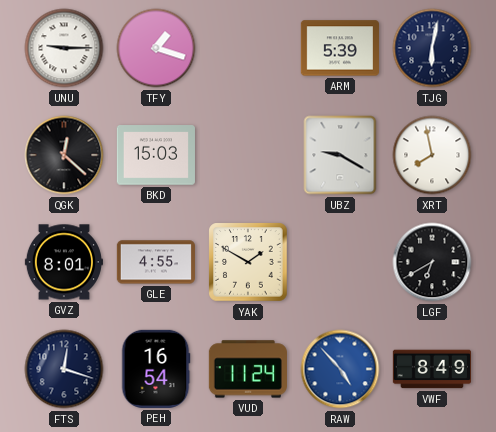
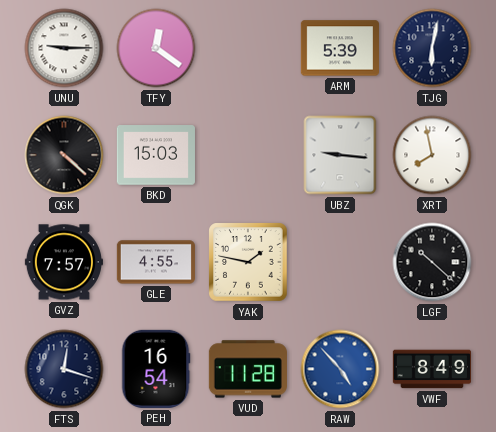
TFY: 1:18 -> 12:21
QGK: 12:22 -> 4:22
UBZ: 9:20 -> 9:16
GVZ: 8:01 -> 7:57
YAK: 1:50 -> 1:47
LGF: 6:40 -> 10:22
VUD: 11:24 -> 11:28
